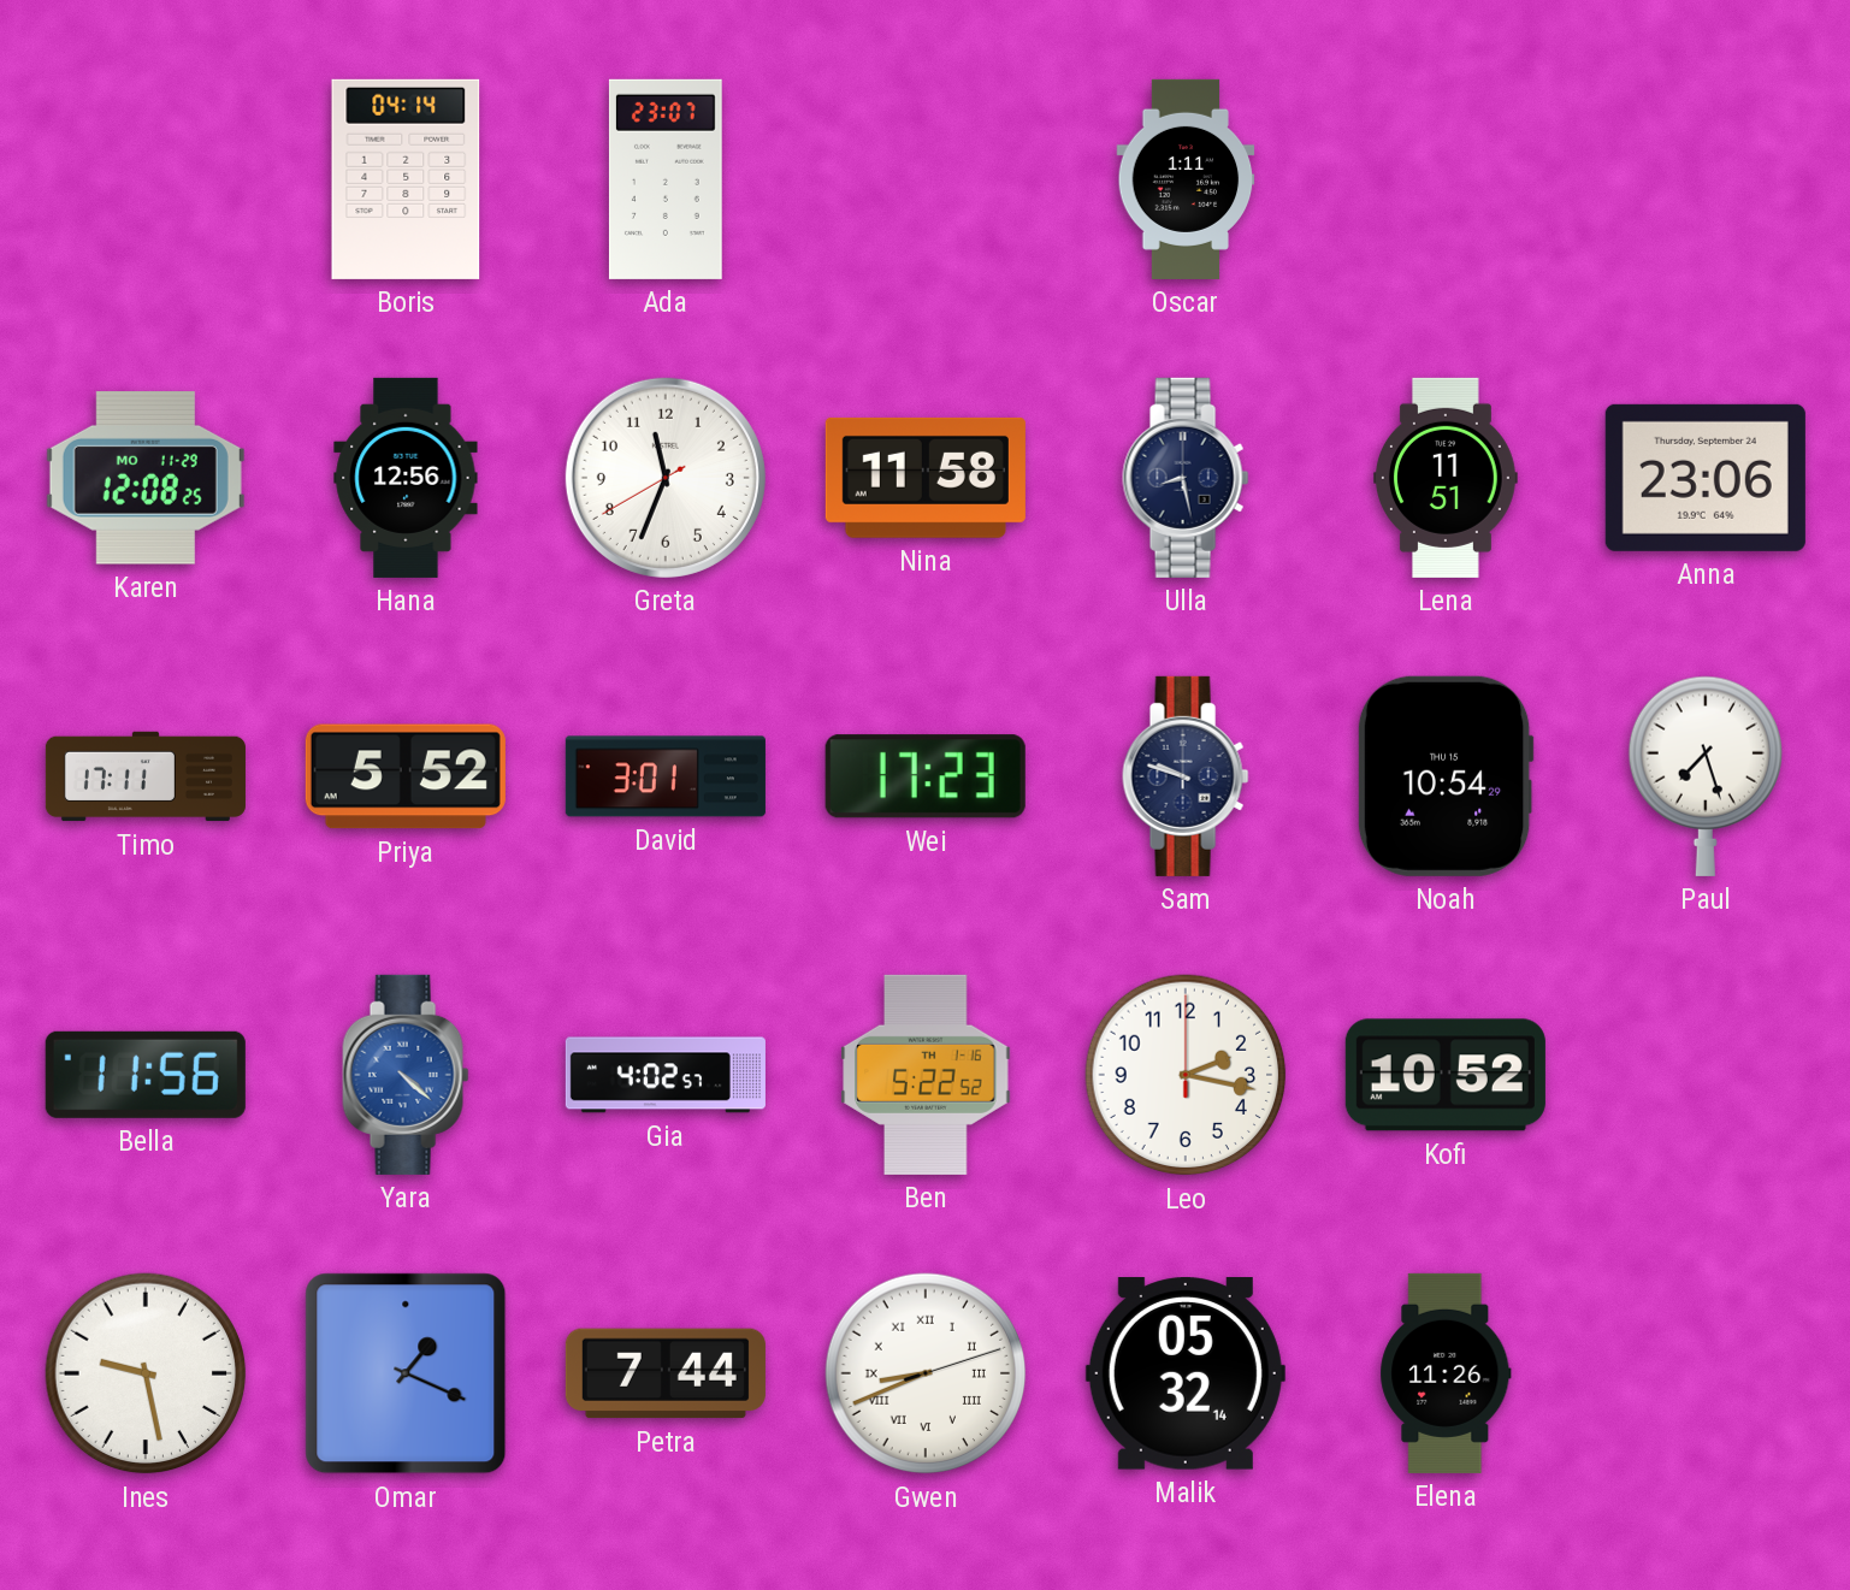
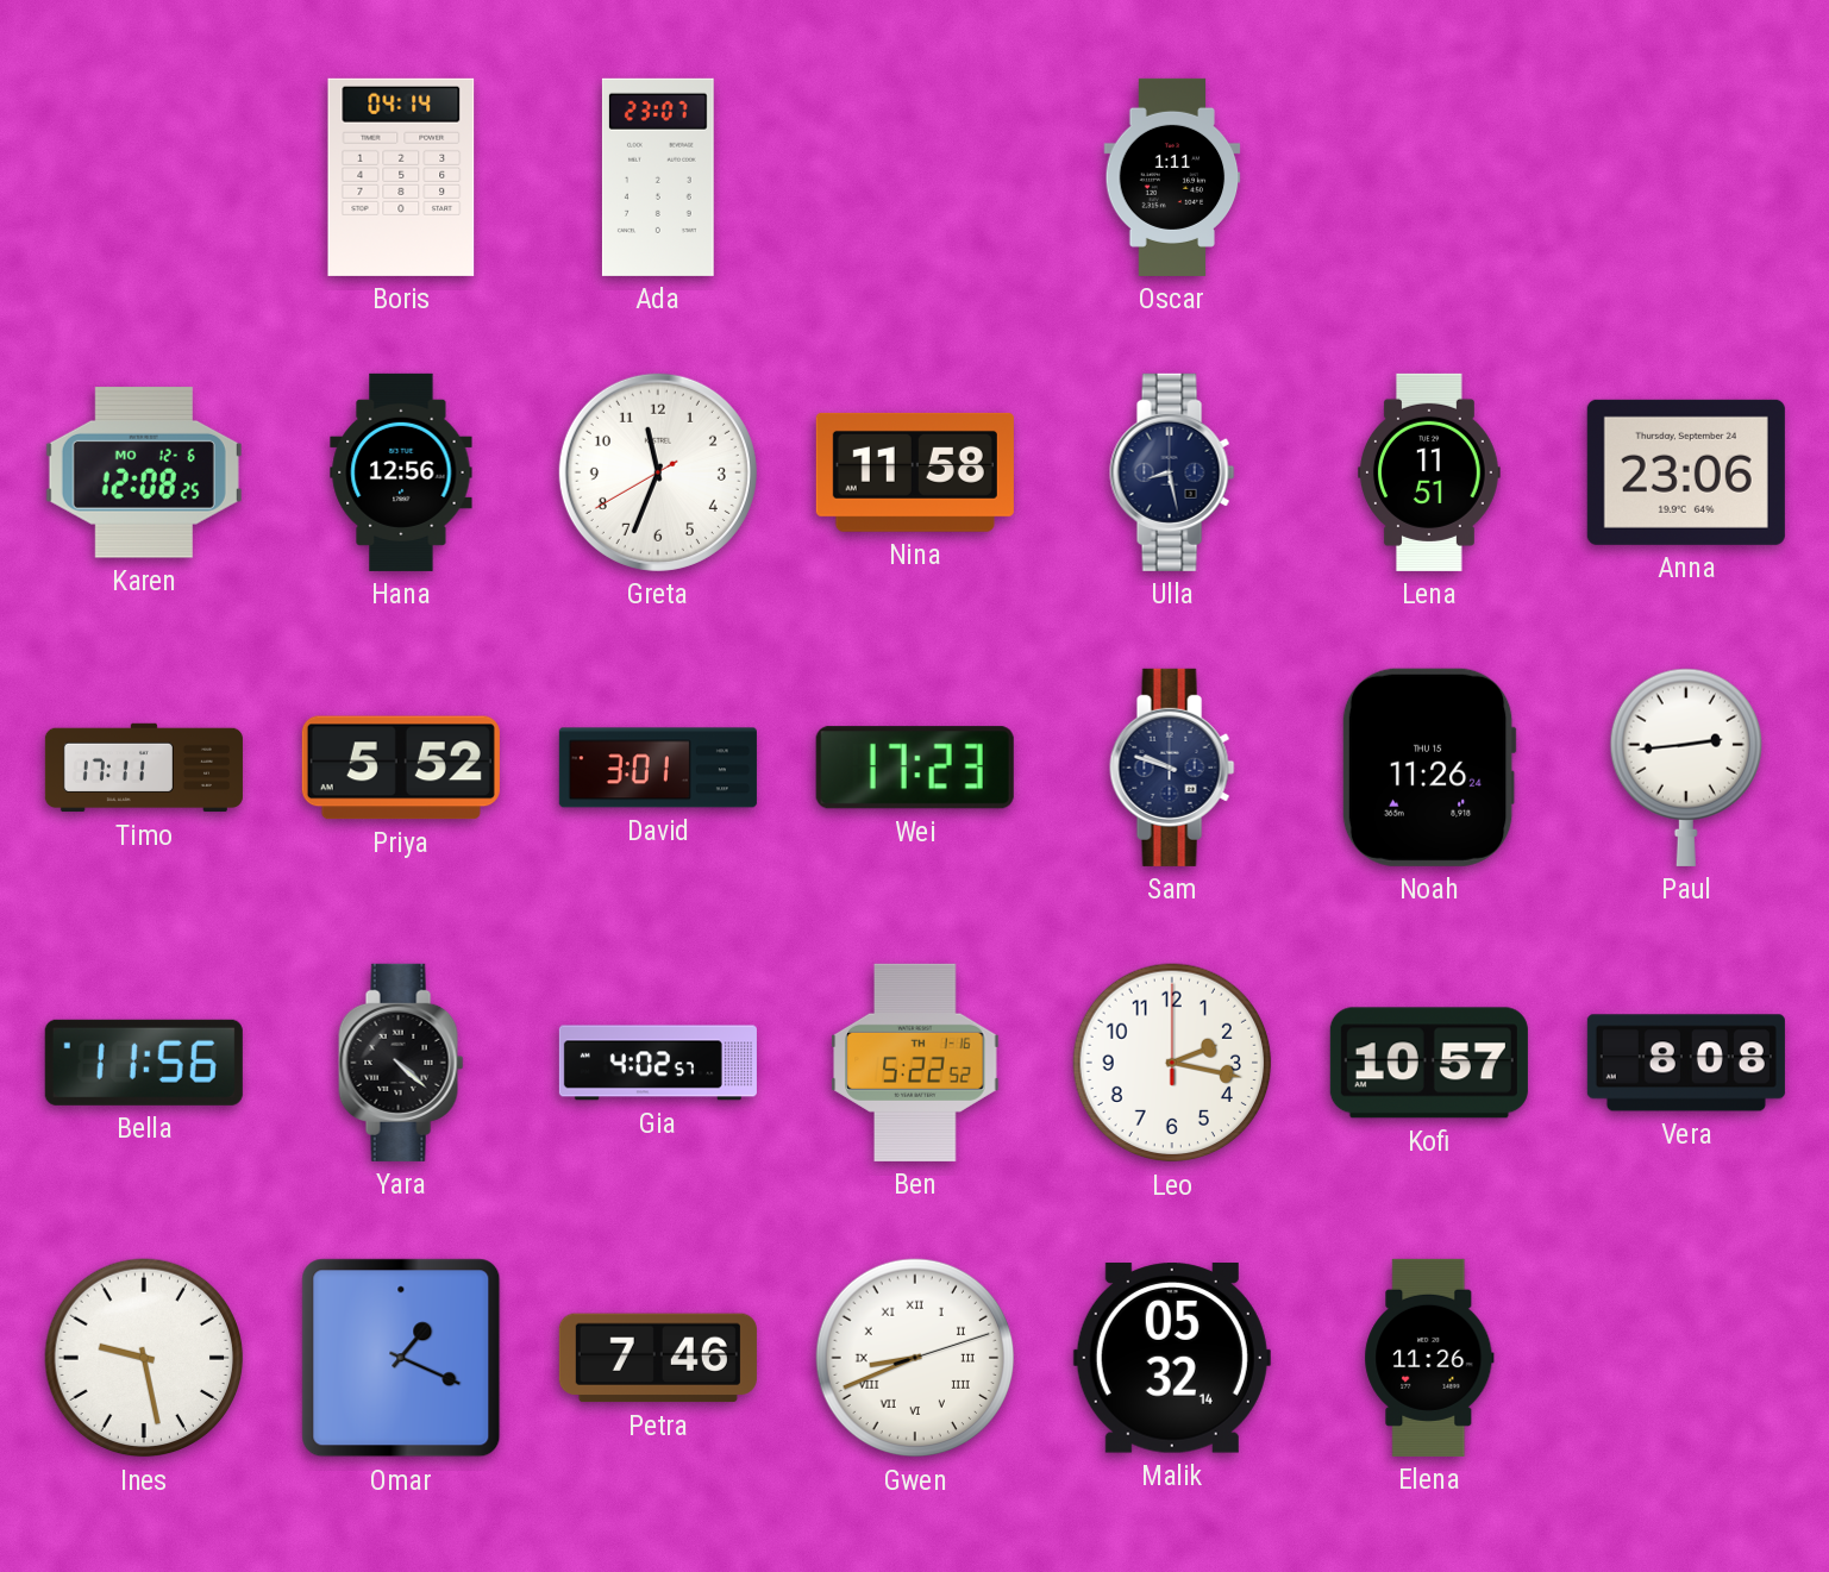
Karen date: MO 11-29 -> MO 12-6
Noah: 10:54 -> 11:26
Paul: 7:27 -> 2:44
Yara dial: blue -> black
Kofi: 10:52 -> 10:57
Vera: none -> 8:08
Petra: 7:44 -> 7:46
